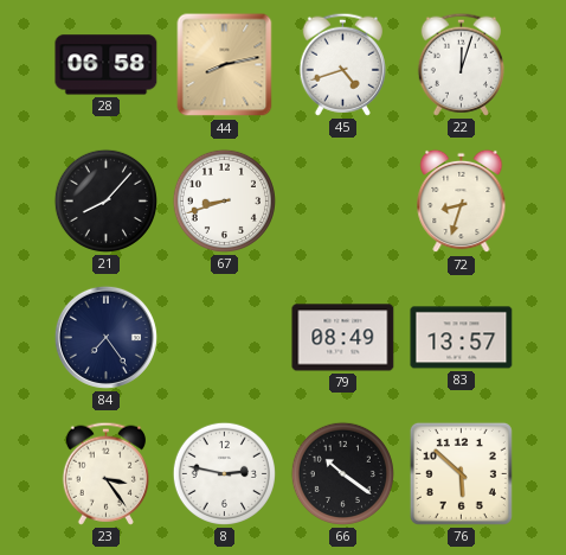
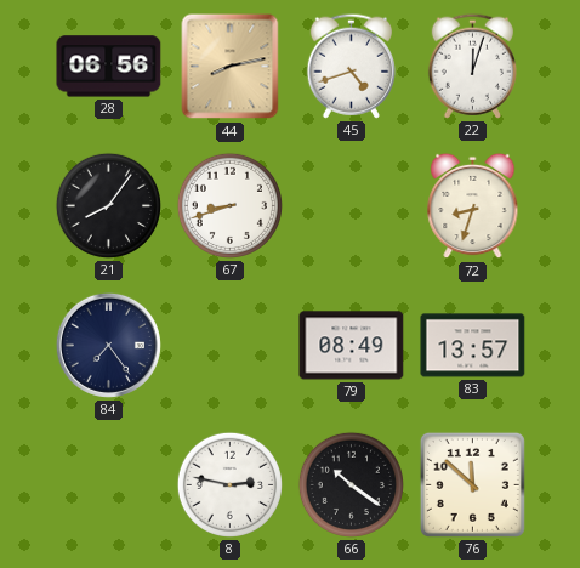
28: 06:58 -> 06:56
21: 8:07 -> 8:06
23: 3:24 -> none
76: 5:52 -> 11:52
